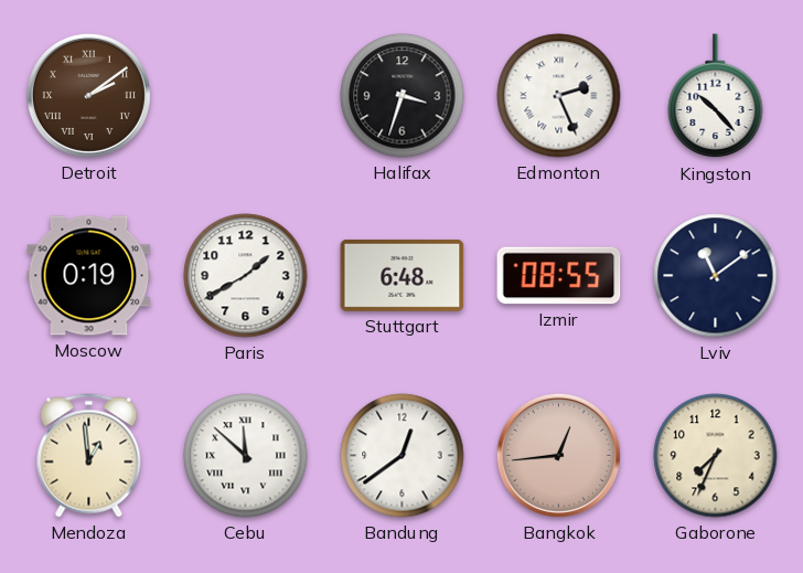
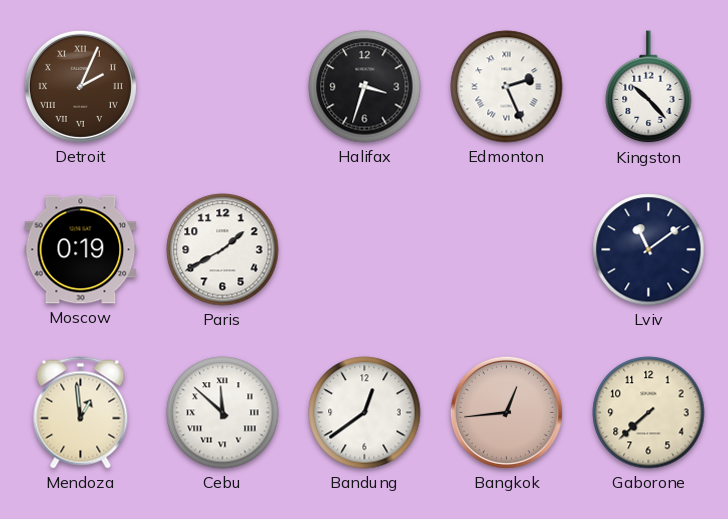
Detroit: 2:09 -> 2:04
Stuttgart: 6:48 -> none
Izmir: 08:55 -> none
Gaborone: 7:34 -> 7:38
